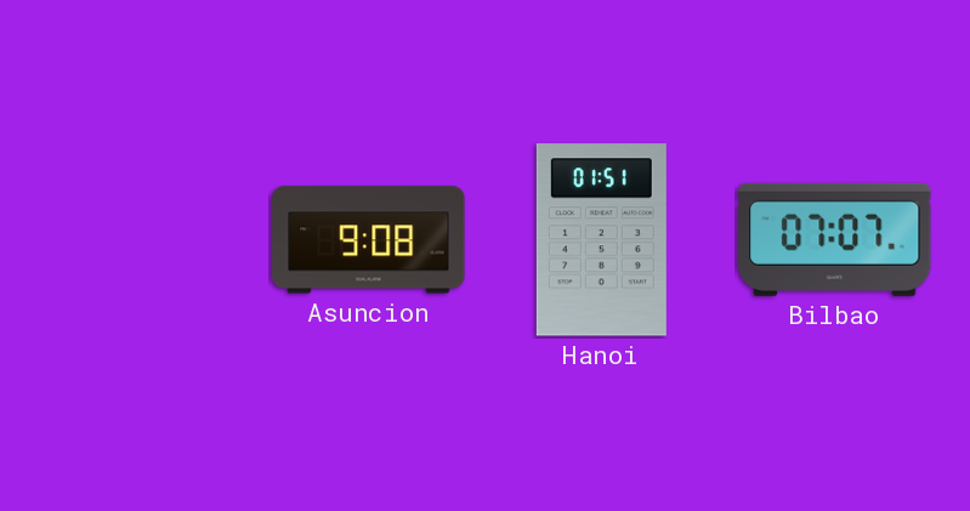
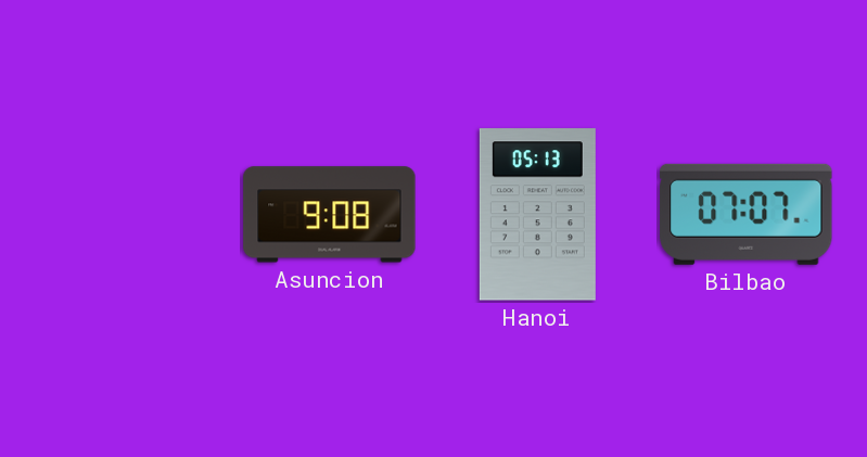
Hanoi: 01:51 -> 05:13
